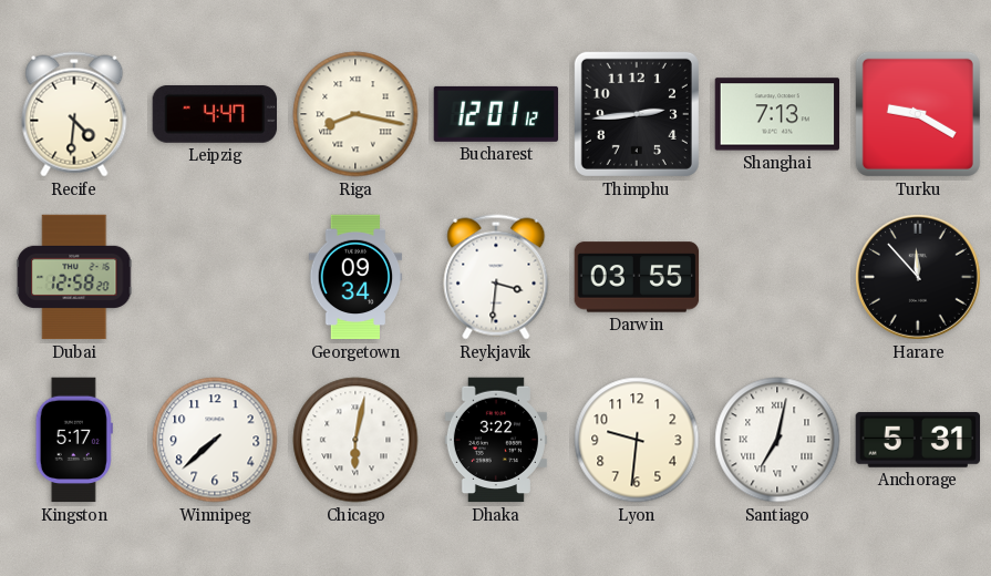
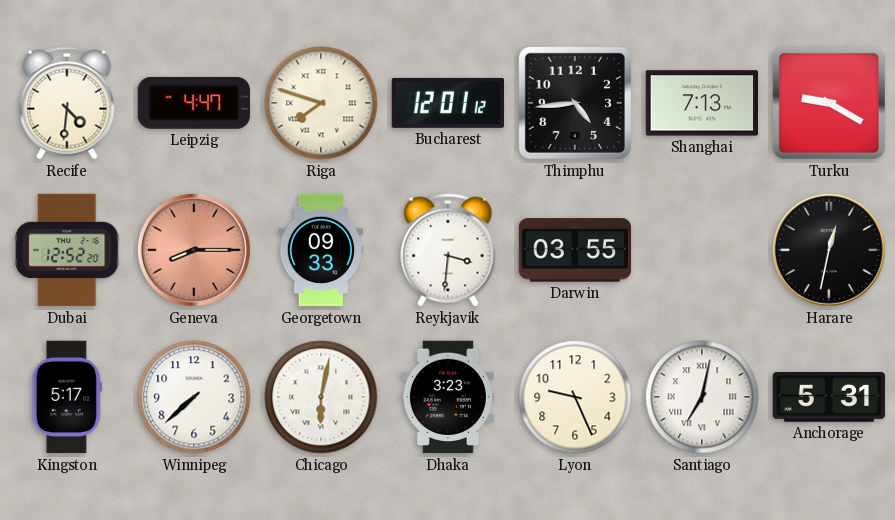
Riga: 8:17 -> 7:48
Thimphu: 2:44 -> 4:44
Dubai: 12:58 -> 12:52
Geneva: none -> 8:15
Georgetown: 09:34 -> 09:33
Harare: 11:53 -> 12:32
Dhaka: 3:22 -> 3:23
Lyon: 9:31 -> 9:26
